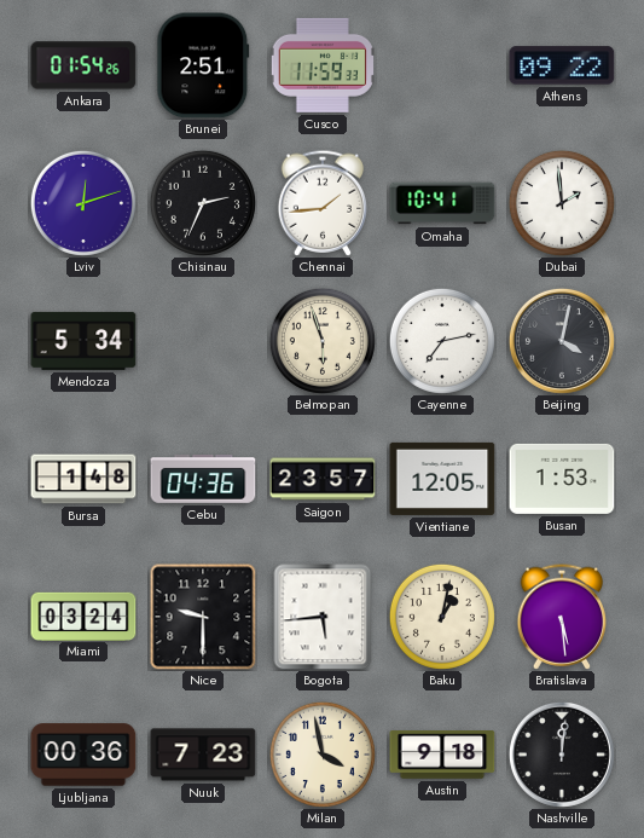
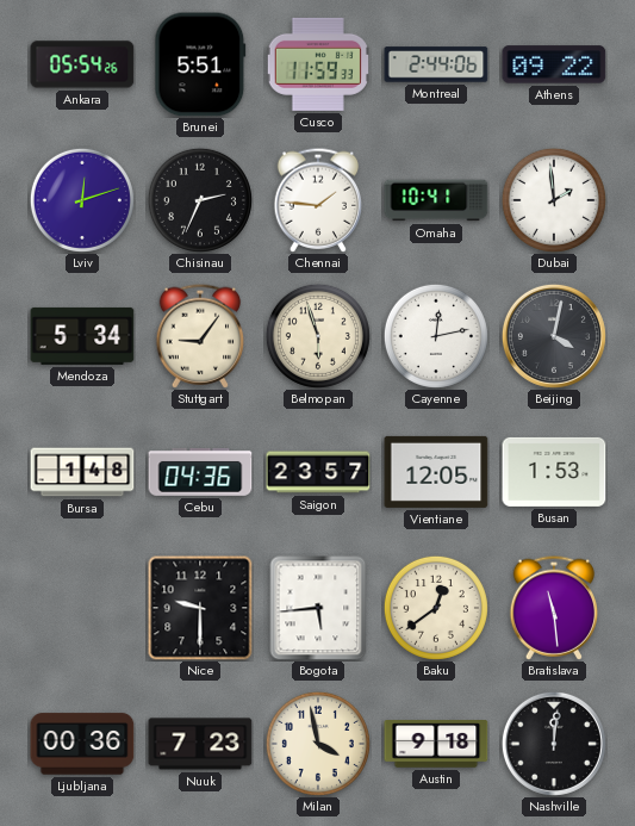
Ankara: 01:54 -> 05:54
Brunei: 2:51 -> 5:51
Montreal: none -> 2:44
Chennai: 1:44 -> 1:46
Stuttgart: none -> 9:06
Cayenne: 7:13 -> 12:13
Miami: 03:24 -> none
Baku: 1:02 -> 12:39
Bratislava: 5:29 -> 11:29
